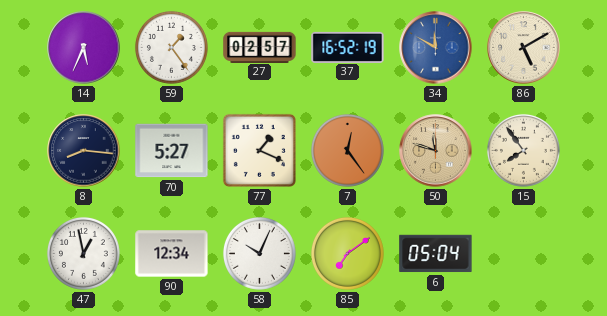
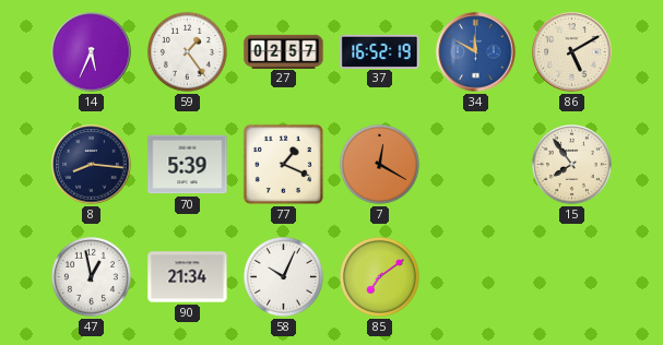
70: 5:27 -> 5:39
7: 12:24 -> 12:20
50: 11:48 -> none
90: 12:34 -> 21:34
6: 05:04 -> none
